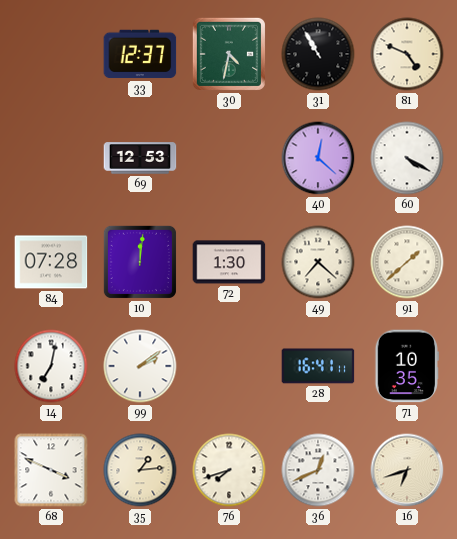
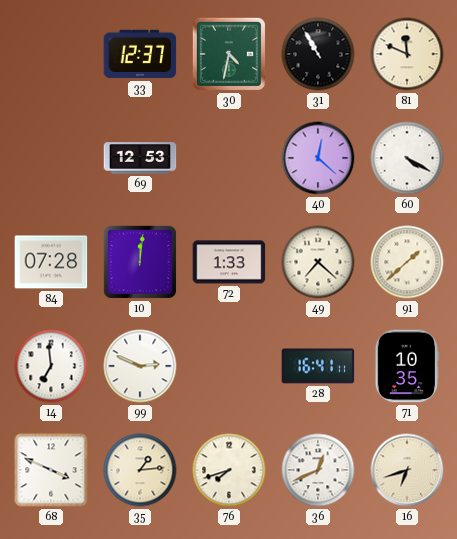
81: 4:49 -> 11:49
72: 1:30 -> 1:33
14: 7:02 -> 6:59
99: 2:09 -> 2:49
